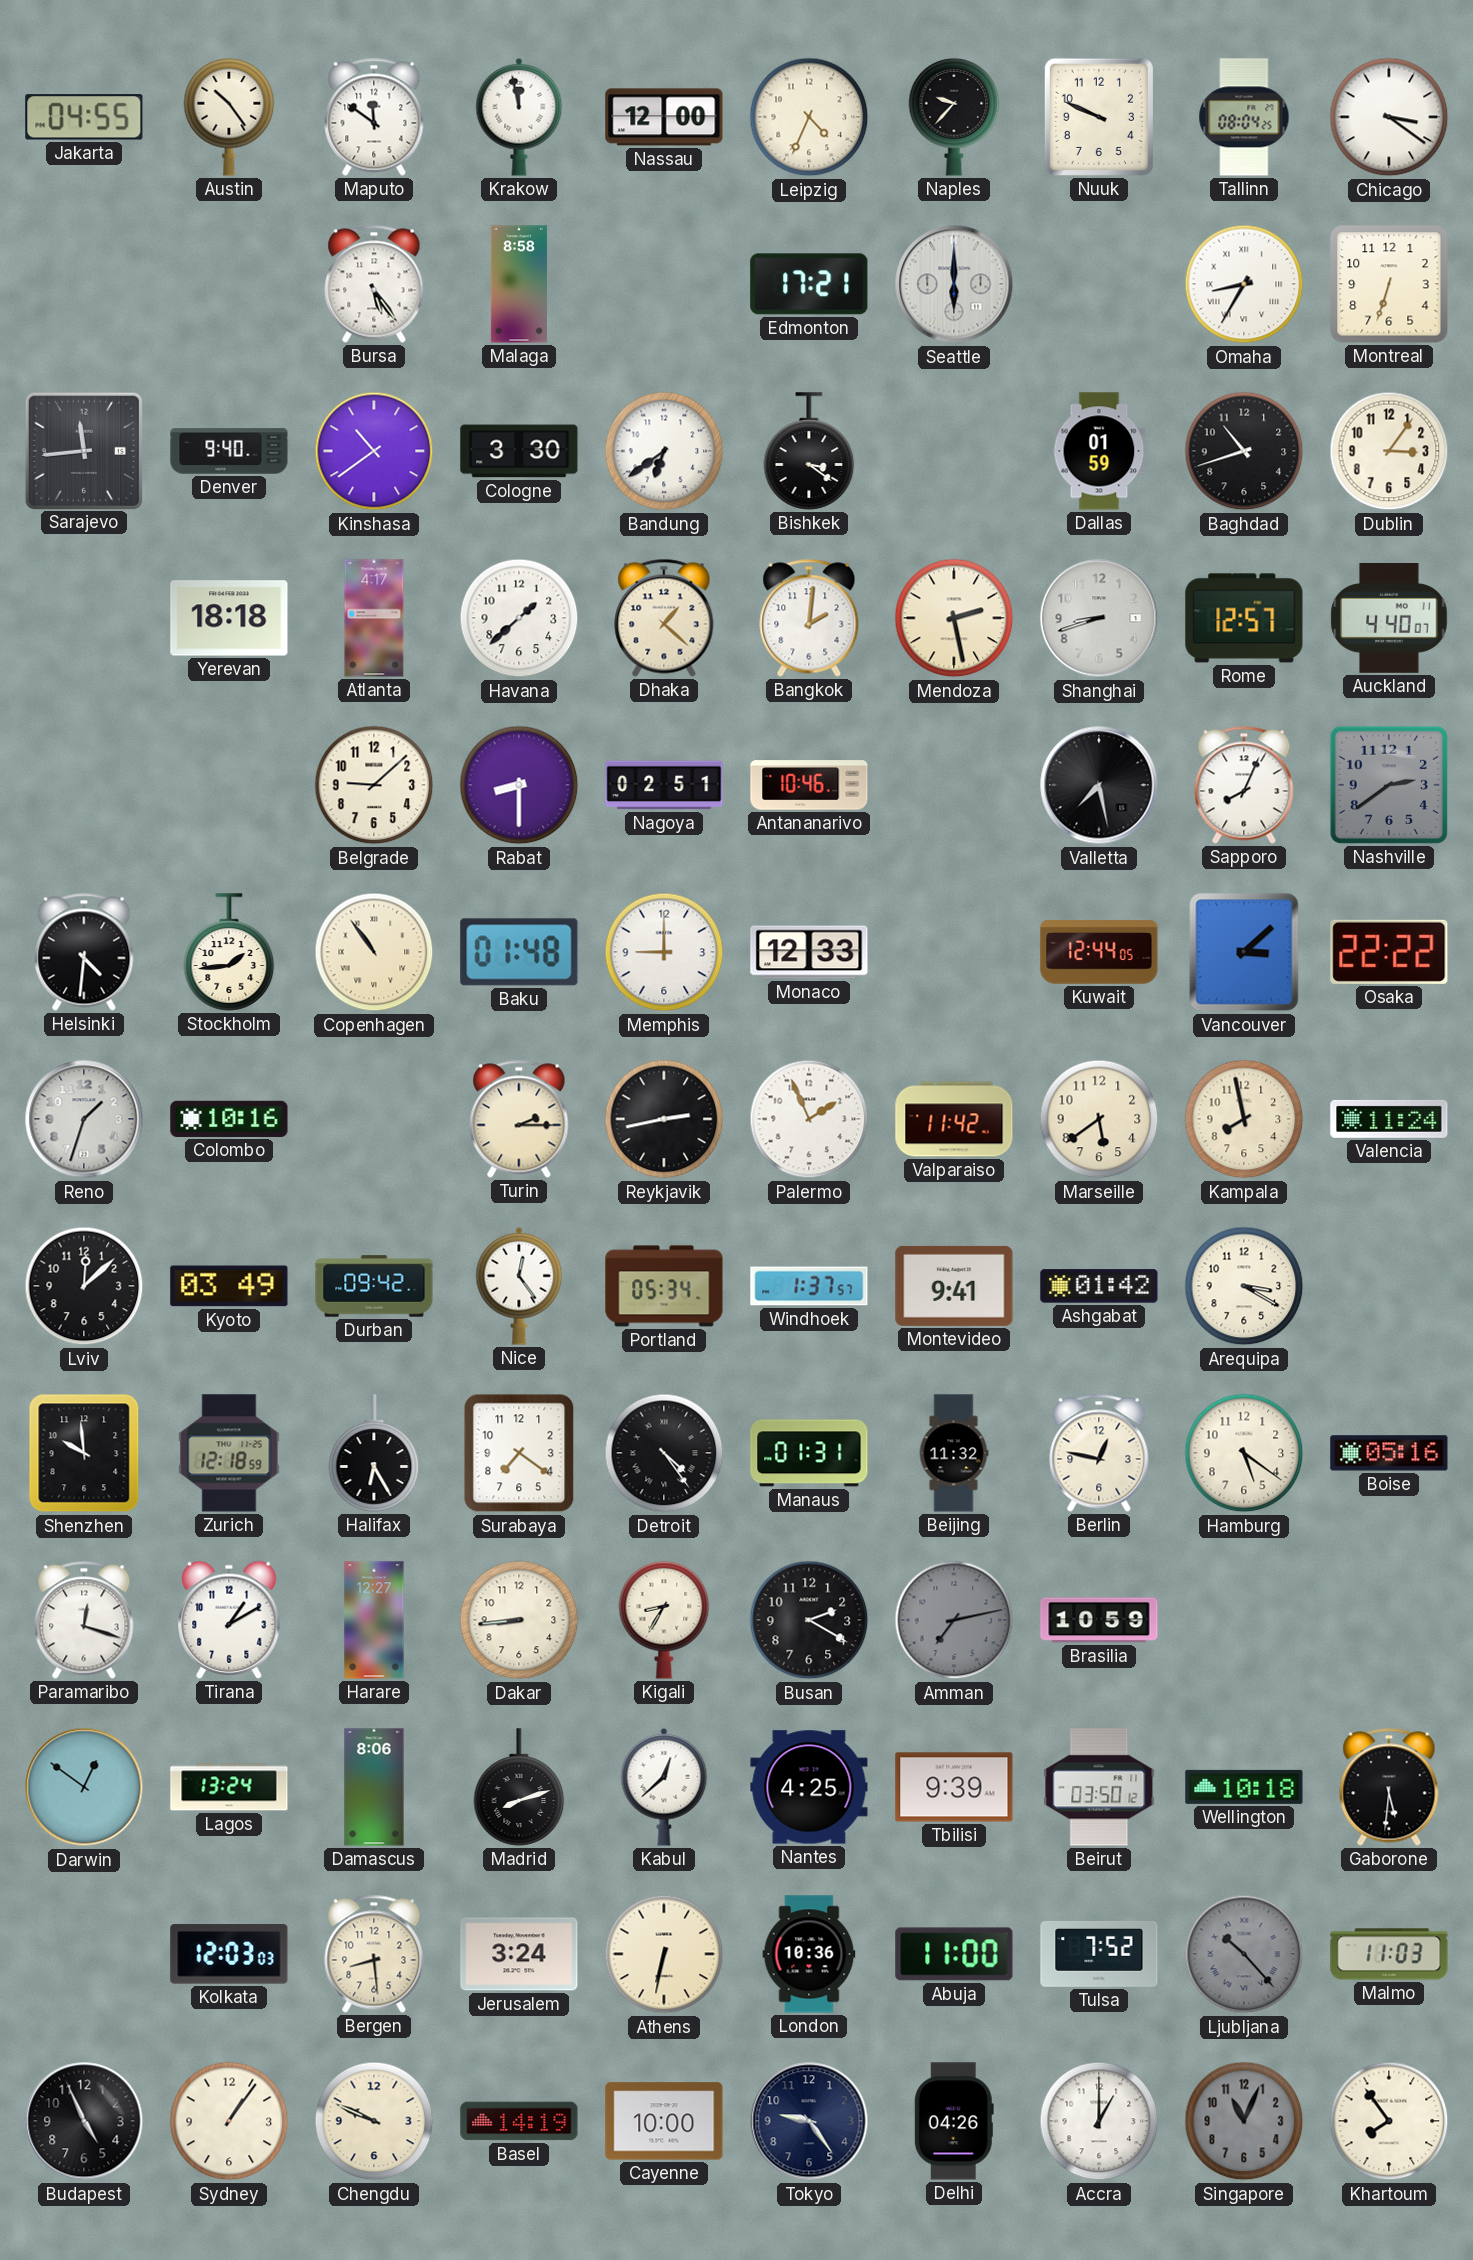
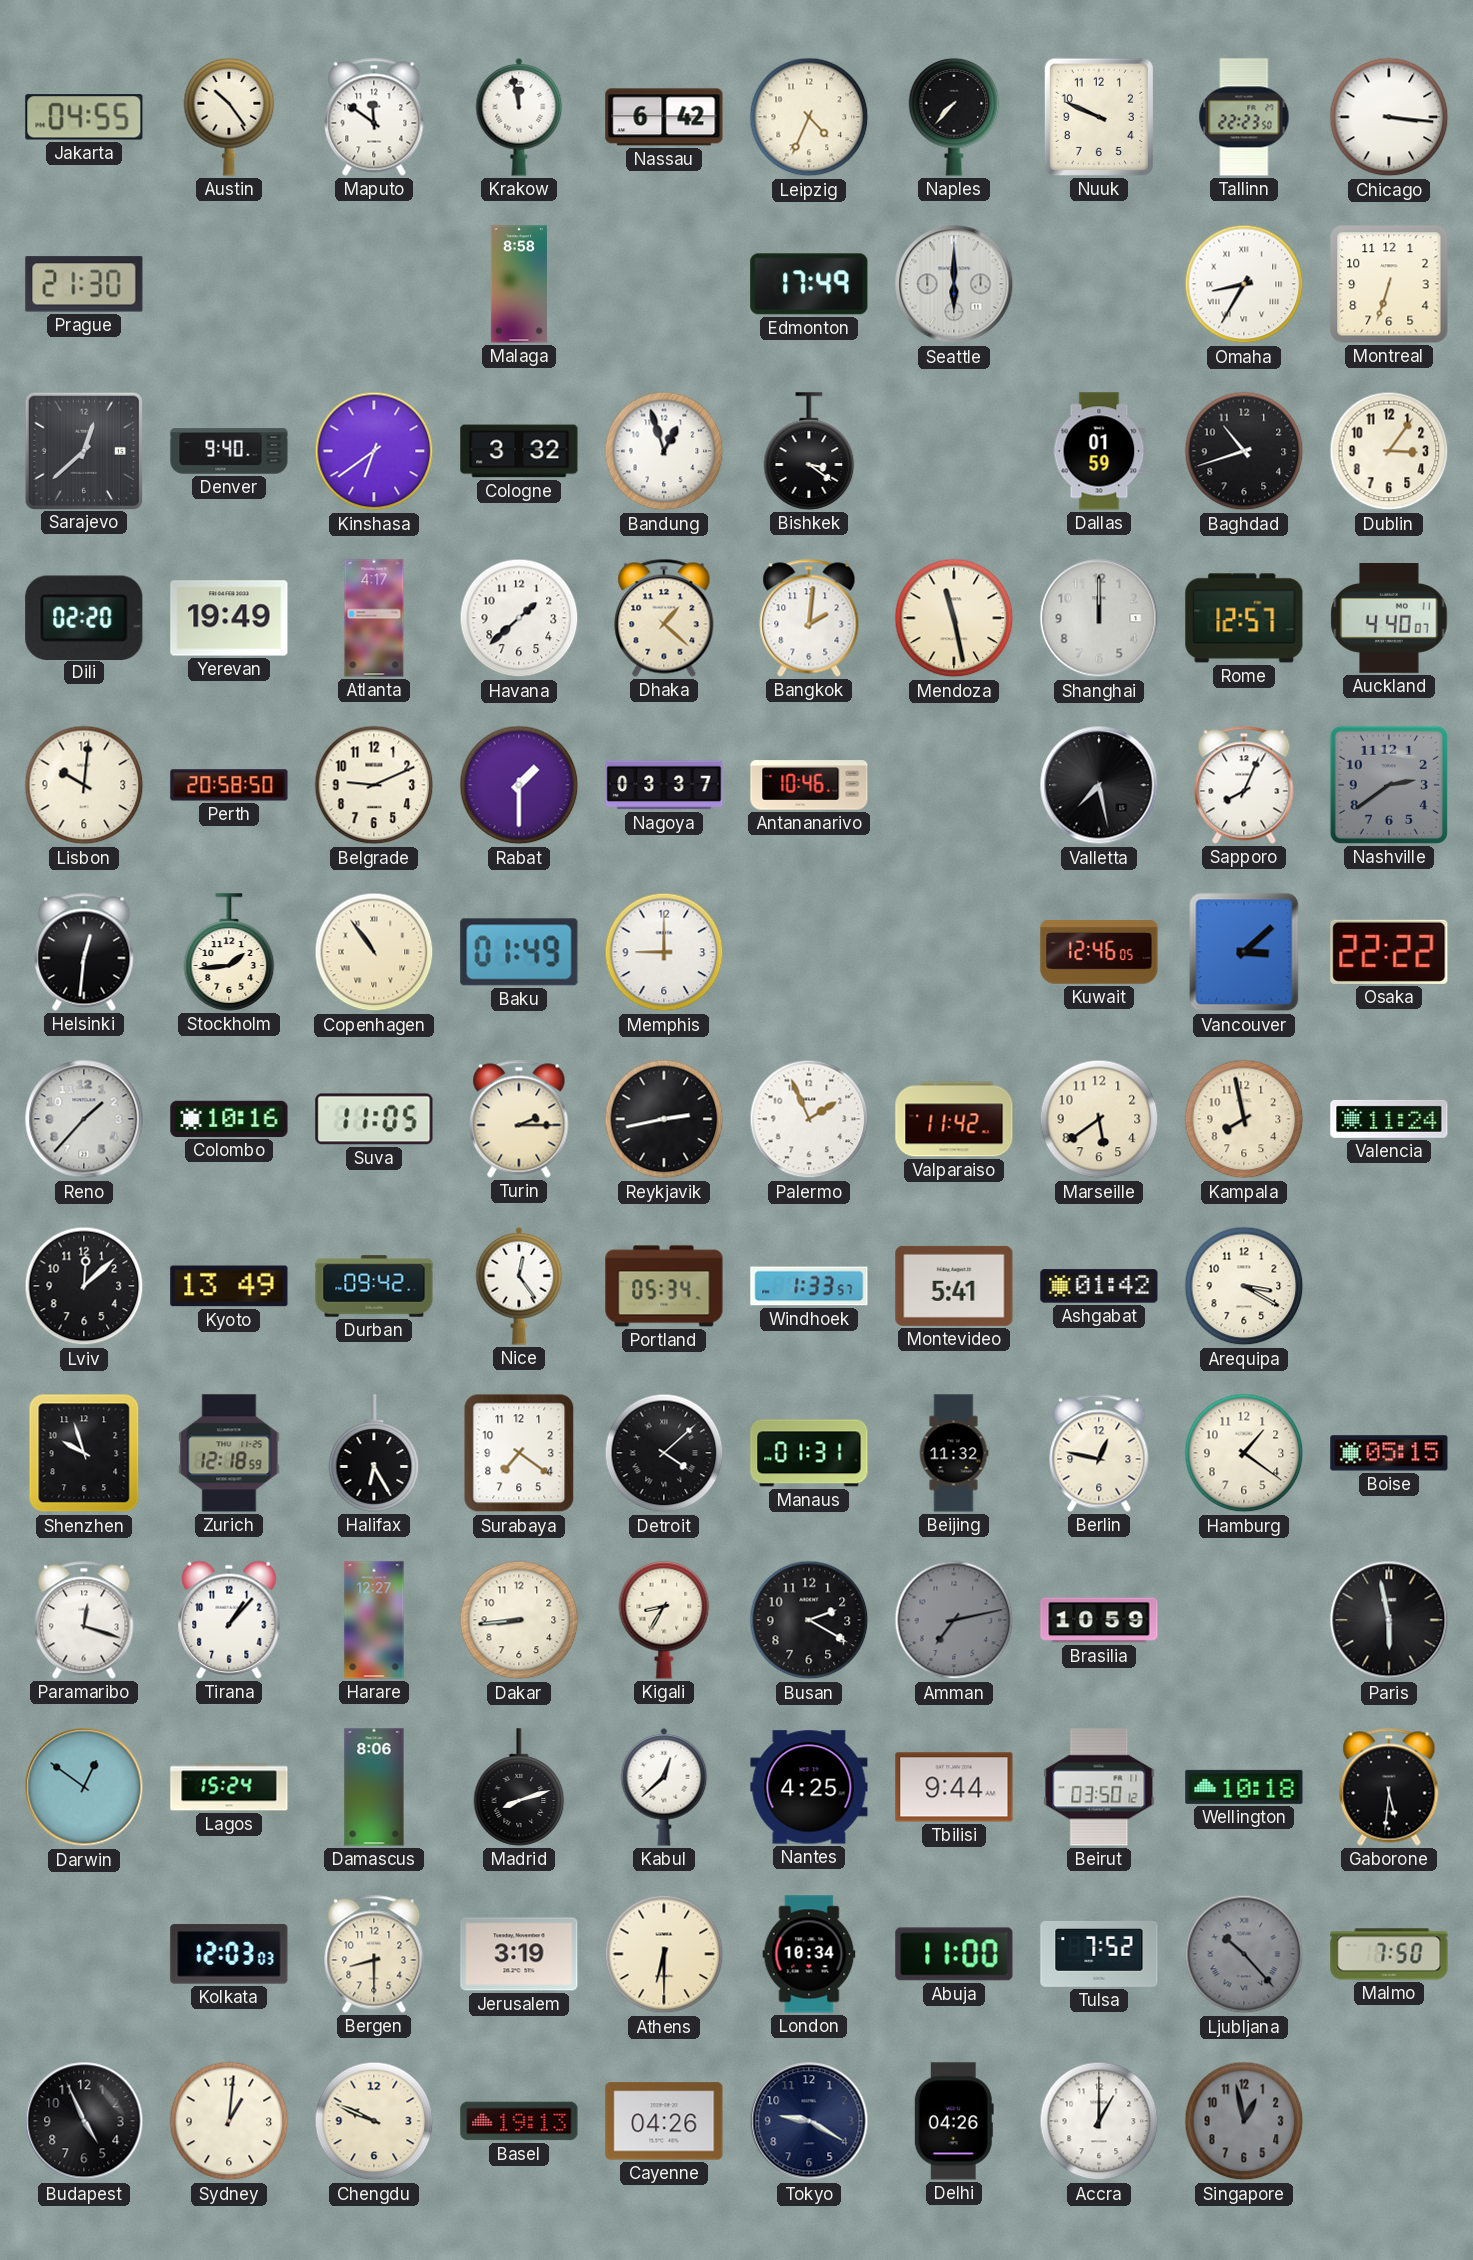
Nassau: 12:00 -> 6:42
Naples: 9:37 -> 7:37
Tallinn: 08:04 -> 22:23
Chicago: 3:21 -> 3:16
Prague: none -> 21:30
Bursa: 5:24 -> none
Edmonton: 17:21 -> 17:49
Sarajevo: 11:44 -> 12:38
Kinshasa: 10:39 -> 6:39
Cologne: 3:30 -> 3:32
Bandung: 6:39 -> 12:57
Dili: none -> 02:20
Yerevan: 18:18 -> 19:49
Mendoza: 2:28 -> 11:28
Shanghai: 8:42 -> 12:00
Lisbon: none -> 10:01
Perth: none -> 20:58
Belgrade: 9:08 -> 9:11
Rabat: 8:30 -> 1:30
Nagoya: 02:51 -> 03:37
Helsinki: 4:31 -> 12:31
Baku: 01:48 -> 01:49
Monaco: 12:33 -> none
Kuwait: 12:44 -> 12:46
Reno: 1:33 -> 1:37
Suva: none -> 11:05
Kyoto: 03:49 -> 13:49
Windhoek: 1:37 -> 1:33
Montevideo: 9:41 -> 5:41
Shenzhen: 9:59 -> 9:57
Detroit: 4:24 -> 4:08
Hamburg: 5:21 -> 1:21
Boise: 05:16 -> 05:15
Tirana: 1:10 -> 1:07
Paris: none -> 5:58
Lagos: 13:24 -> 15:24
Tbilisi: 9:39 -> 9:44
Bergen: 8:29 -> 8:30
Jerusalem: 3:24 -> 3:19
Athens: 6:32 -> 6:30
London: 10:36 -> 10:34
Malmo: 11:03 -> 7:50
Sydney: 1:06 -> 1:01
Basel: 14:19 -> 19:13
Cayenne: 10:00 -> 04:26
Tokyo: 9:24 -> 9:20
Singapore: 11:04 -> 12:58
Khartoum: 7:54 -> none
